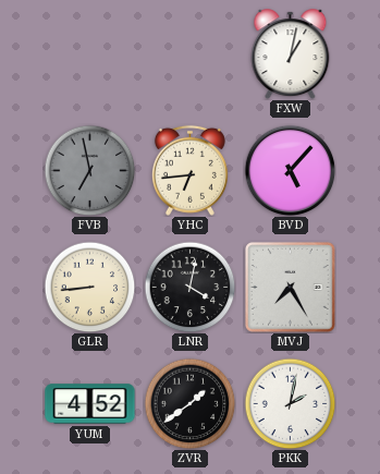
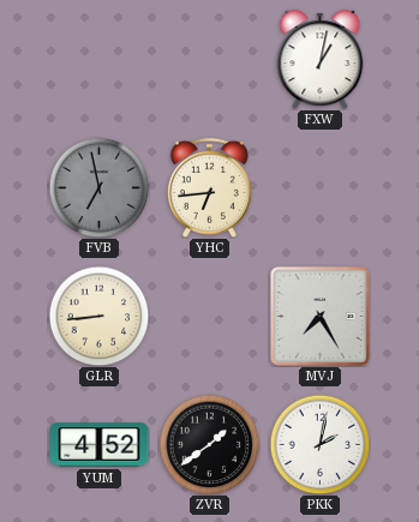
BVD: 5:07 -> none
LNR: 4:02 -> none
